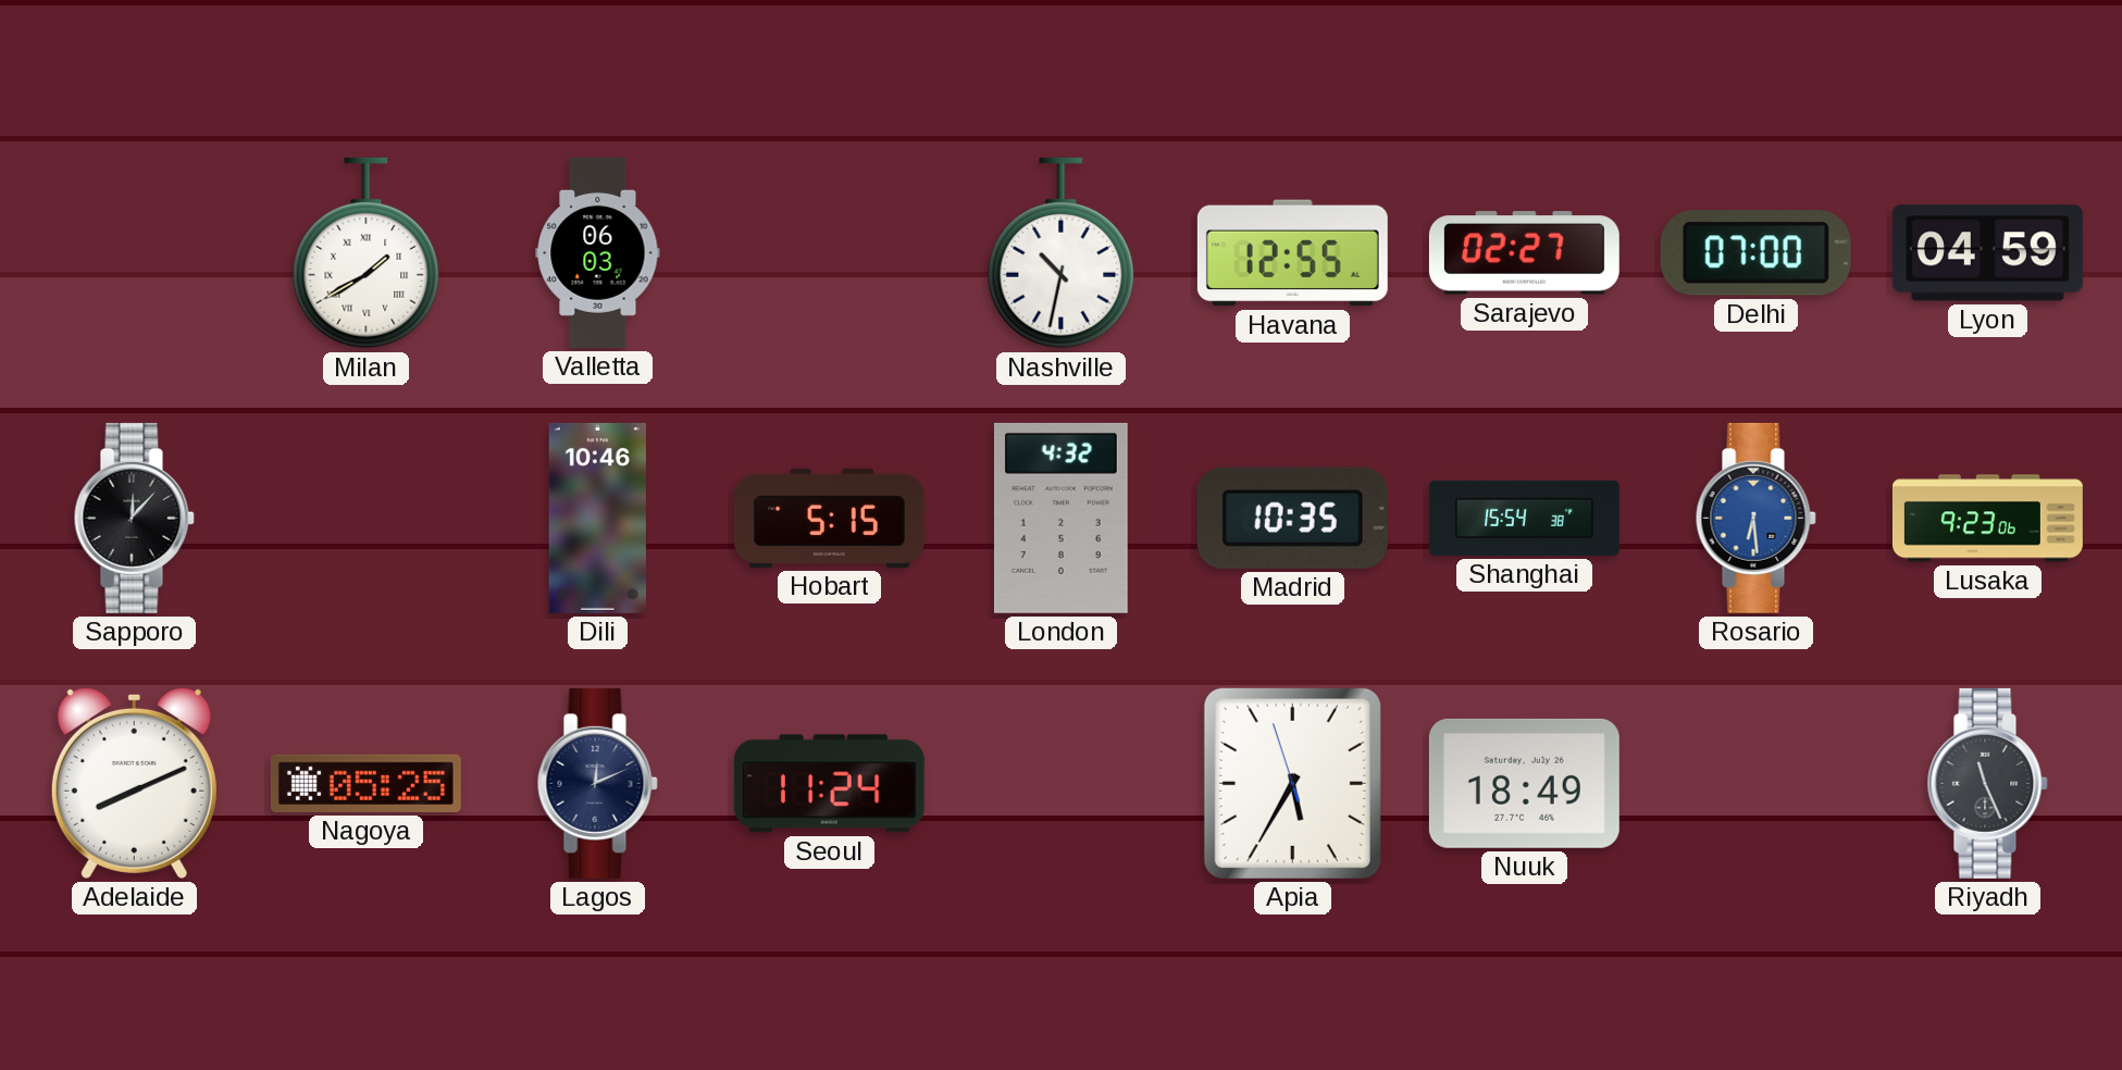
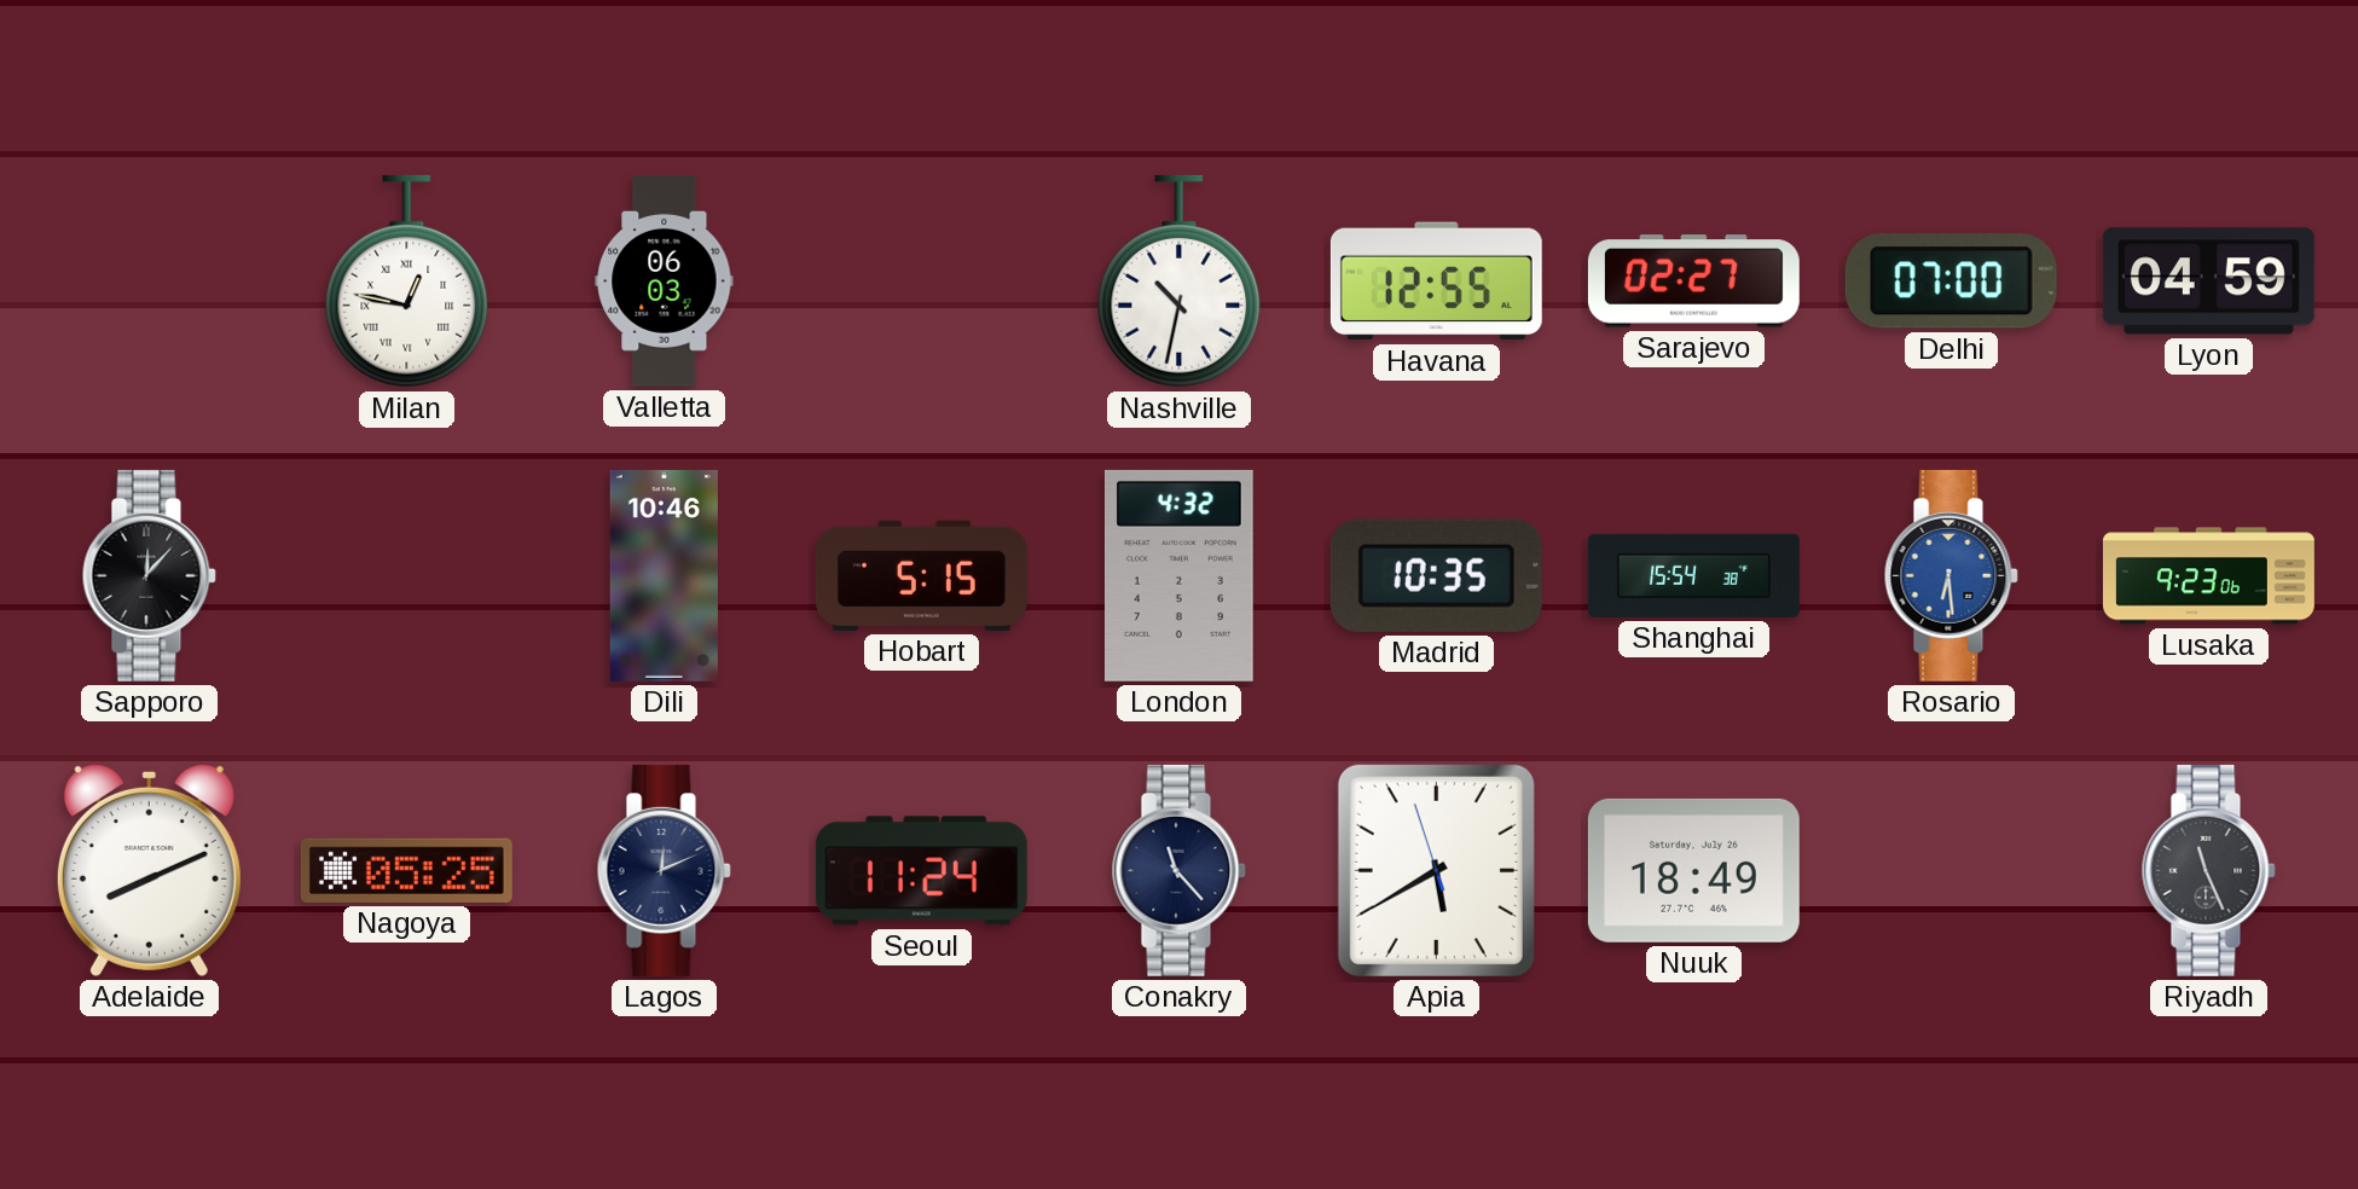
Milan: 1:40 -> 12:47
Conakry: none -> 11:23
Apia: 5:34 -> 5:39
